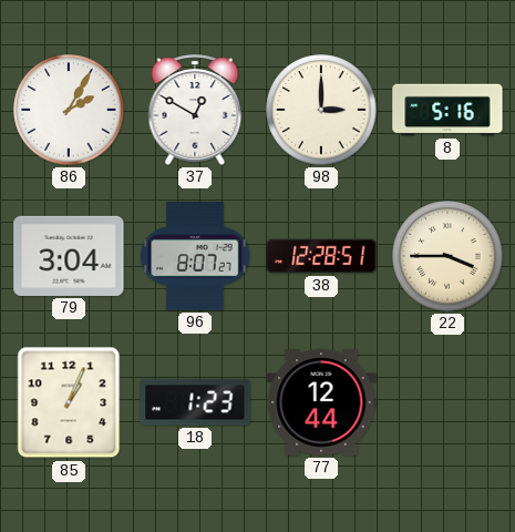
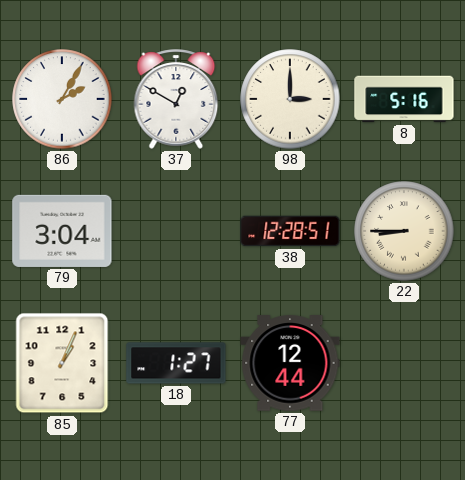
96: 8:07 -> none
22: 3:45 -> 8:45
18: 1:23 -> 1:27
